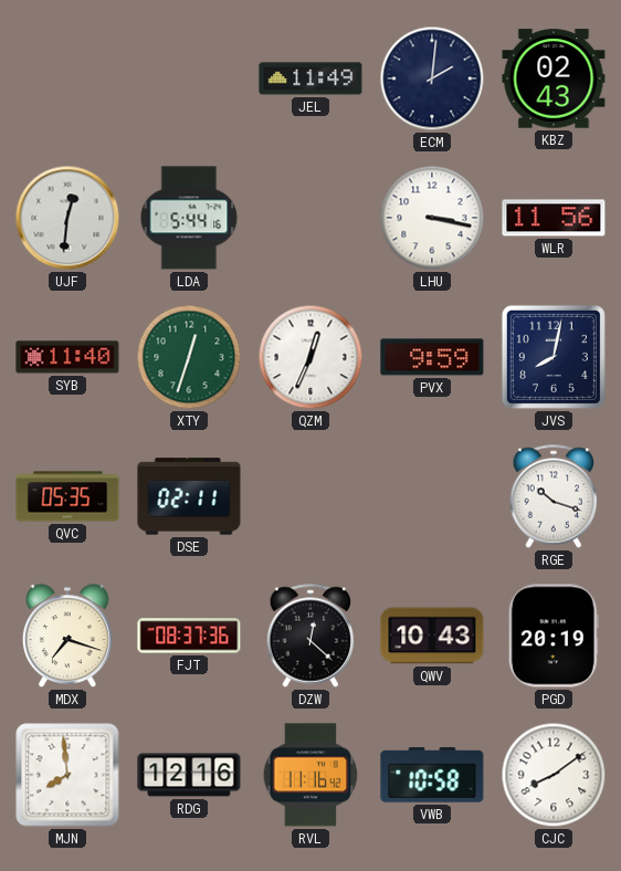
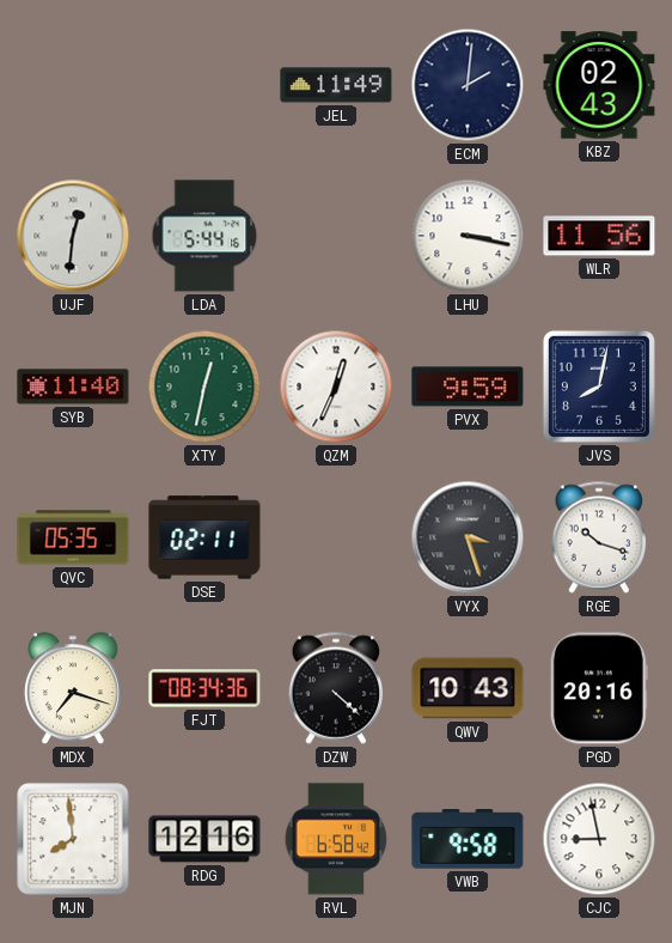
XTY: 12:33 -> 12:32
VYX: none -> 3:27
FJT: 08:37 -> 08:34
DZW: 12:22 -> 4:22
PGD: 20:19 -> 20:16
RVL: 11:16 -> 6:58
VWB: 10:58 -> 9:58
CJC: 8:09 -> 8:58
